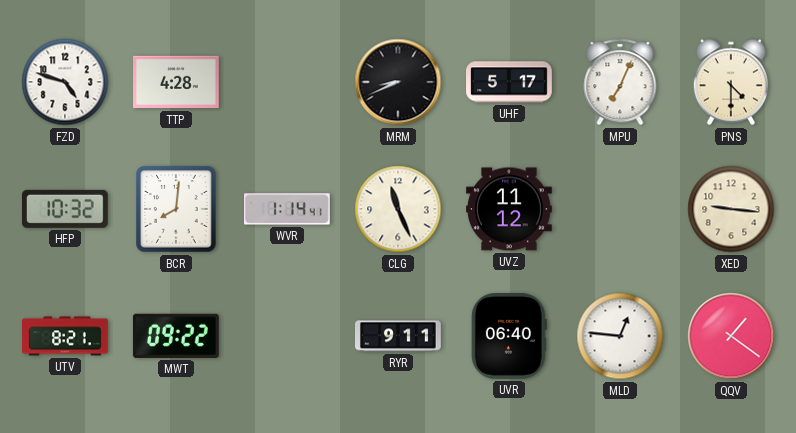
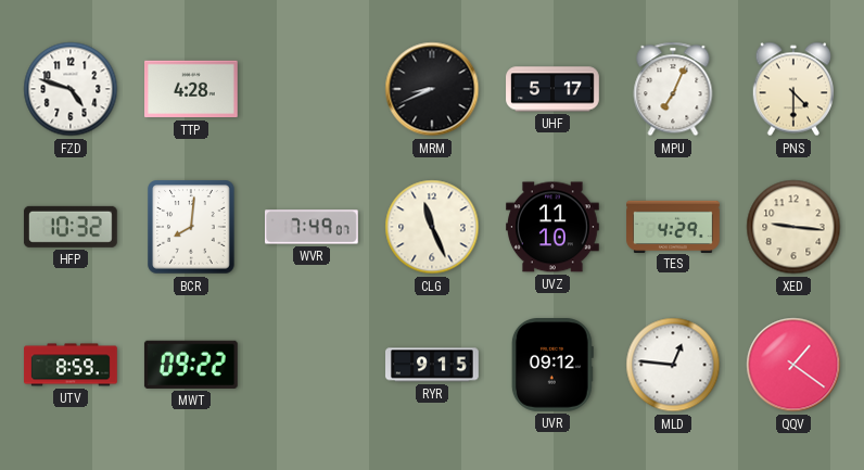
WVR: 1:14 -> 7:49
UVZ: 11:12 -> 11:10
TES: none -> 4:29
UTV: 8:21 -> 8:59
RYR: 9:11 -> 9:15
UVR: 06:40 -> 09:12
